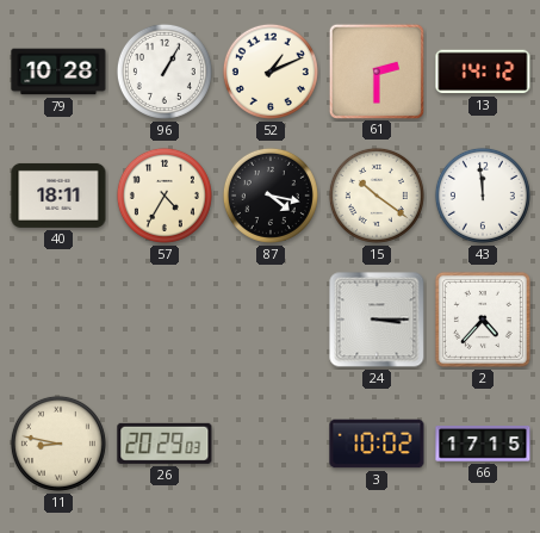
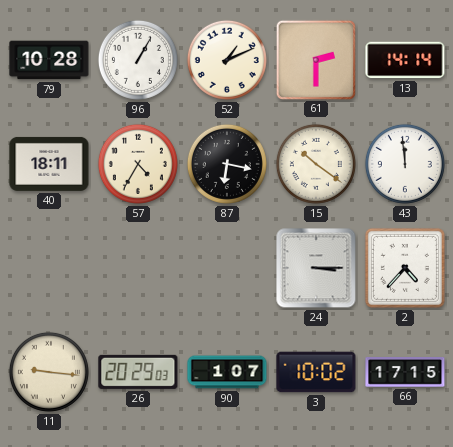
13: 14:12 -> 14:14
87: 4:17 -> 6:17
11: 8:47 -> 9:16
90: none -> 1:07
